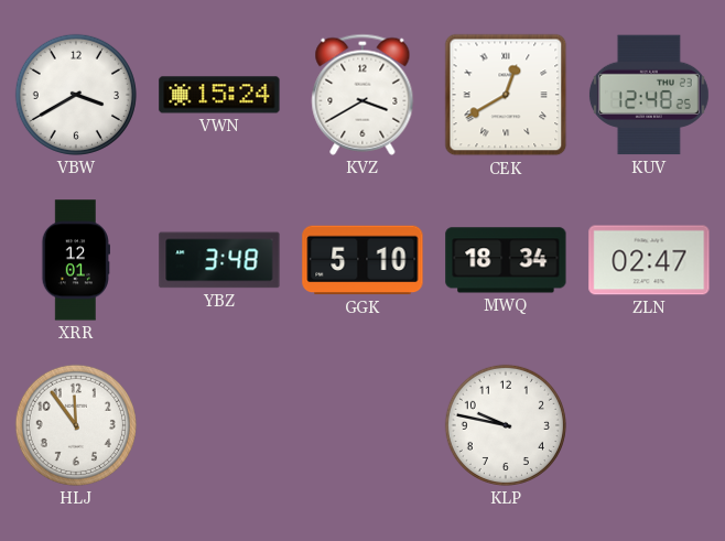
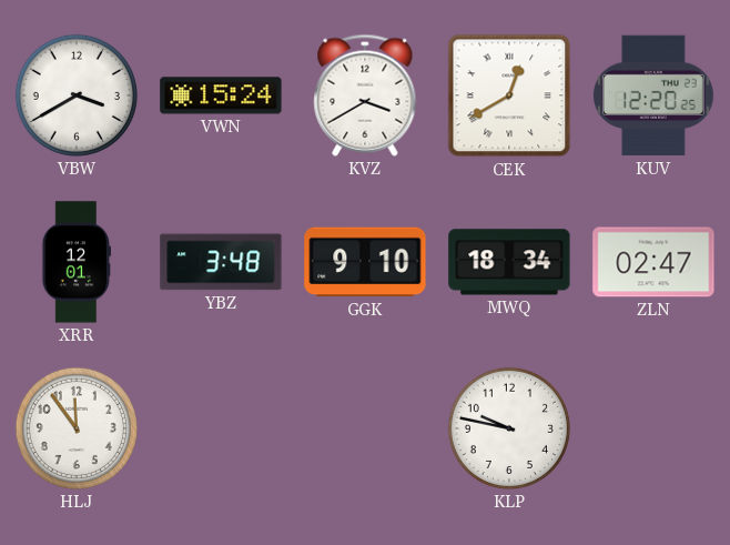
KUV: 12:48 -> 12:20
GGK: 5:10 -> 9:10
